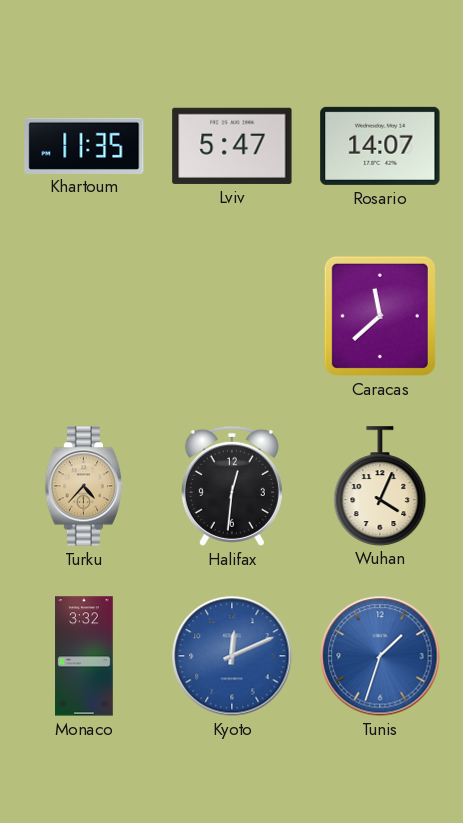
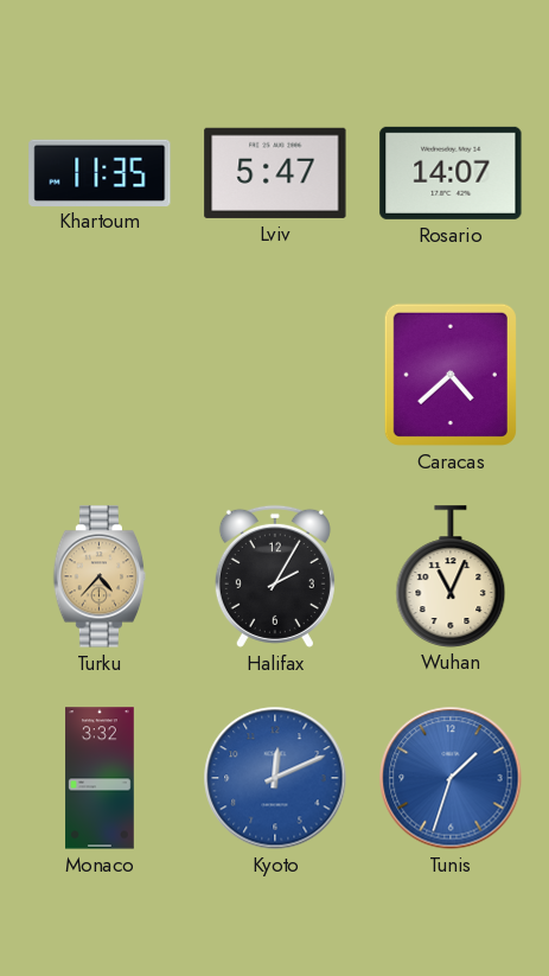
Caracas: 11:38 -> 4:38
Halifax: 12:31 -> 2:05
Wuhan: 4:04 -> 11:04
